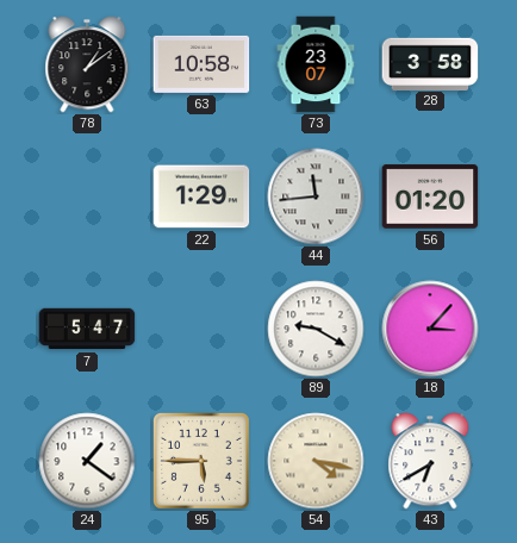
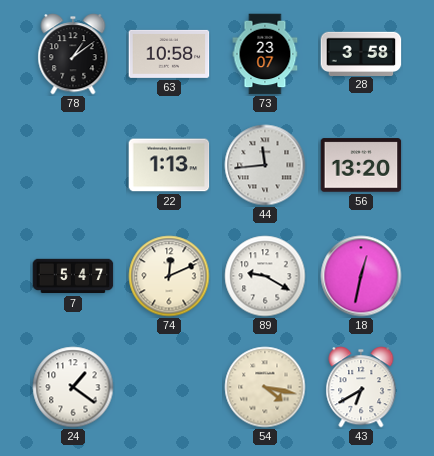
22: 1:29 -> 1:13
56: 01:20 -> 13:20
74: none -> 12:11
18: 3:07 -> 12:32
95: 5:45 -> none
